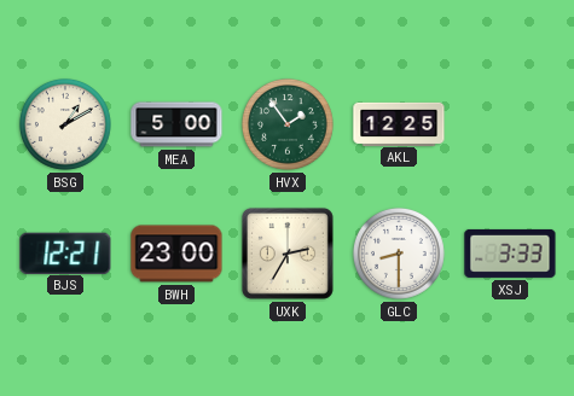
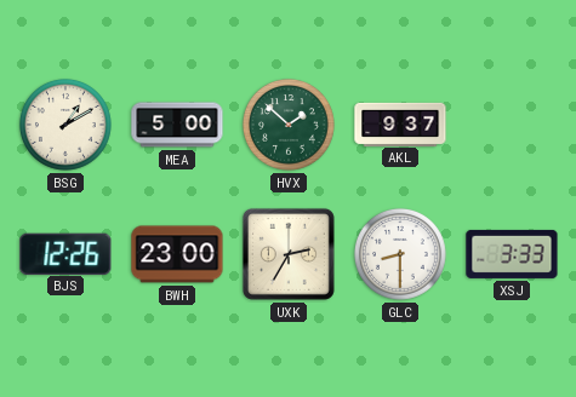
HVX: 1:54 -> 1:52
AKL: 12:25 -> 9:37
BJS: 12:21 -> 12:26
